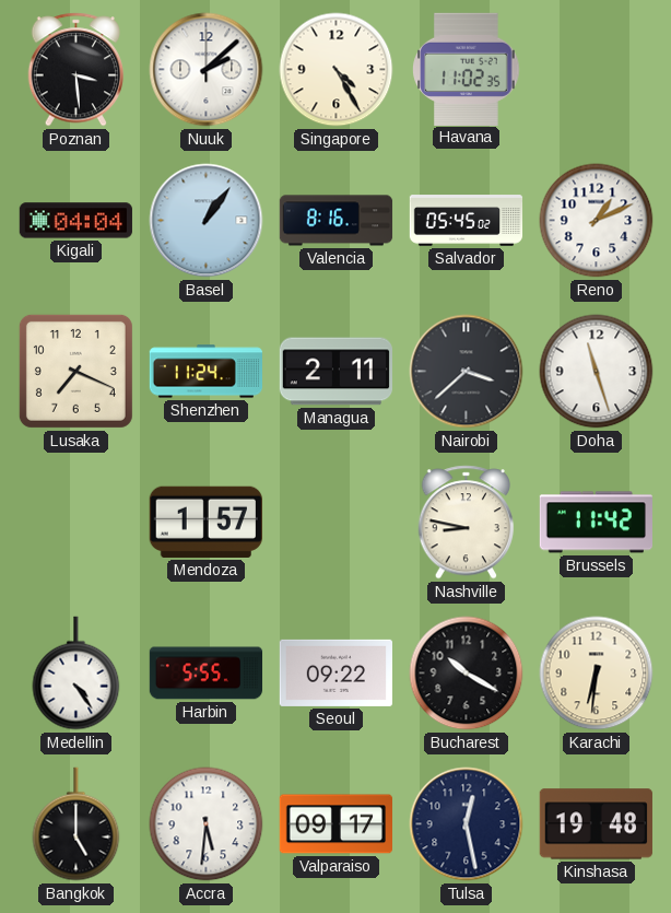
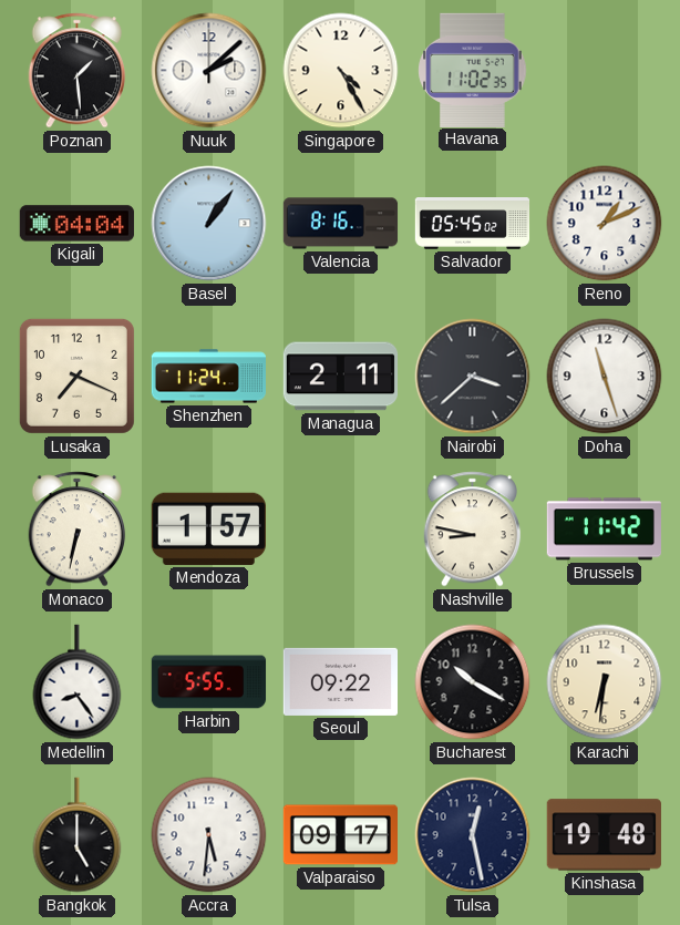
Poznan: 3:29 -> 1:29
Monaco: none -> 6:32
Medellin: 4:24 -> 8:24
